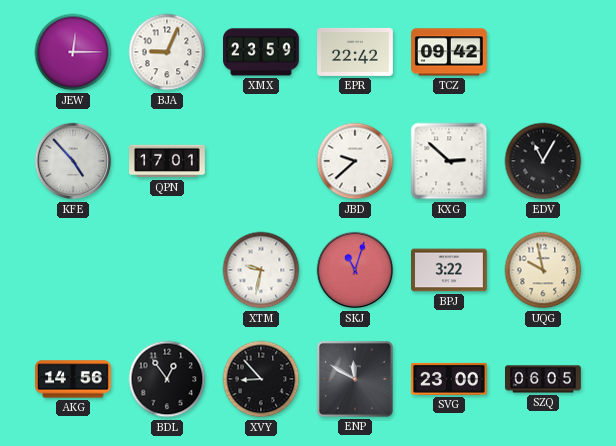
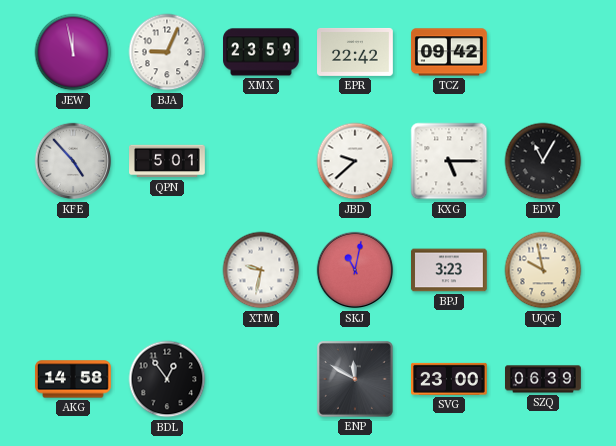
JEW: 12:15 -> 11:58
QPN: 17:01 -> 5:01
KXG: 2:52 -> 5:15
SKJ: 11:03 -> 11:02
BPJ: 3:22 -> 3:23
AKG: 14:56 -> 14:58
XVY: 8:53 -> none
SZQ: 06:05 -> 06:39
